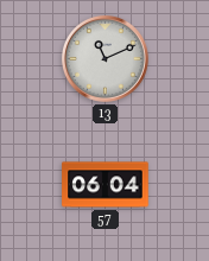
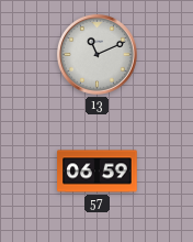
57: 06:04 -> 06:59
